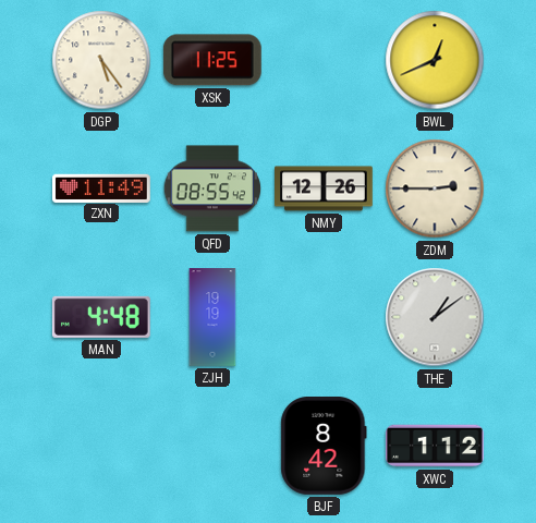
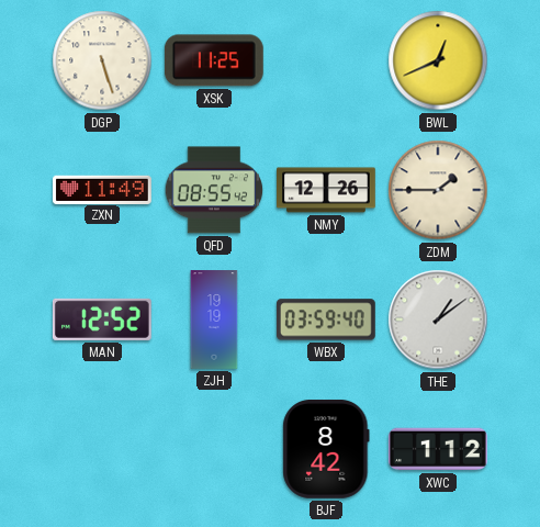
DGP: 5:24 -> 5:27
ZDM: 2:45 -> 1:45
MAN: 4:48 -> 12:52
WBX: none -> 03:59
